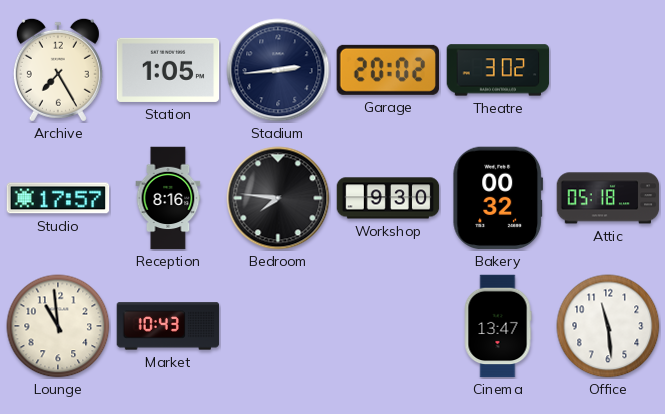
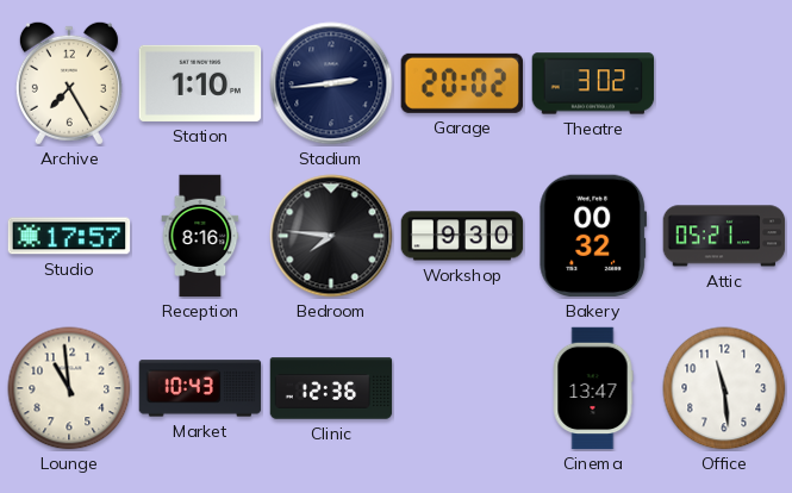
Station: 1:05 -> 1:10
Attic: 05:18 -> 05:21
Clinic: none -> 12:36
